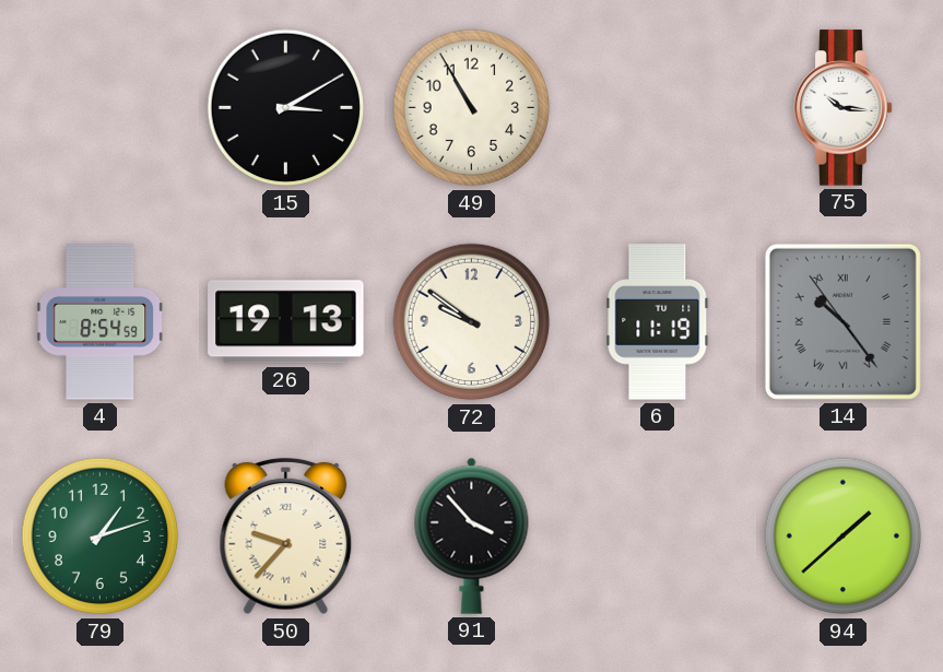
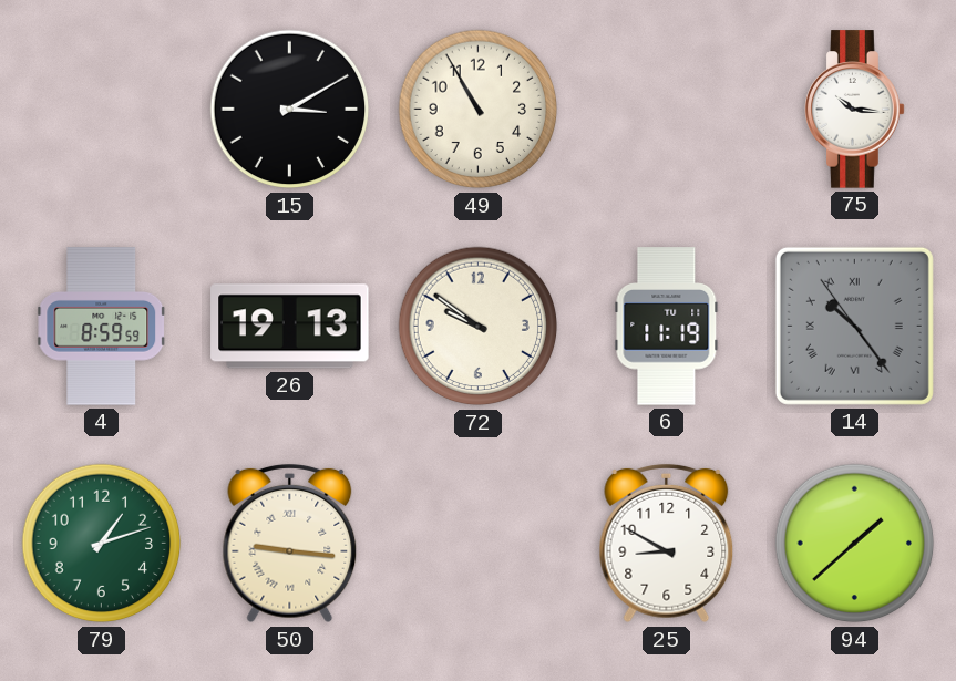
4: 8:54 -> 8:59
50: 9:37 -> 9:16
91: 3:53 -> none
25: none -> 8:50
